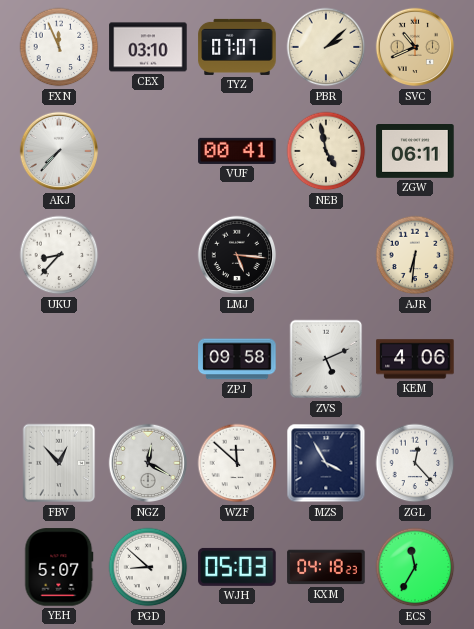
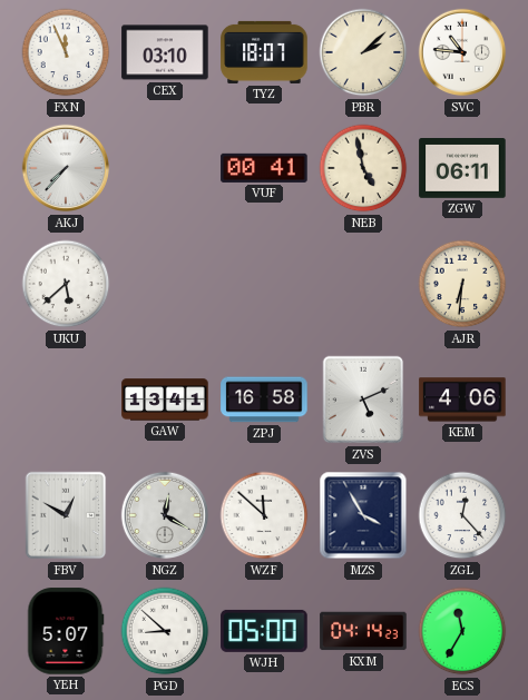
TYZ: 07:07 -> 18:07
SVC: 10:41 -> 10:46
SVC dial: champagne -> white
UKU: 8:37 -> 5:38
LMJ: 5:16 -> none
GAW: none -> 13:41
ZPJ: 09:58 -> 16:58
FBV: 12:53 -> 12:50
WJH: 05:03 -> 05:00
KXM: 04:18 -> 04:14
